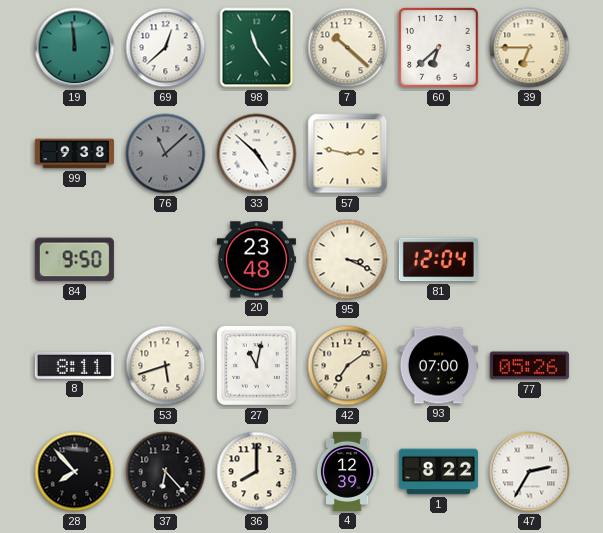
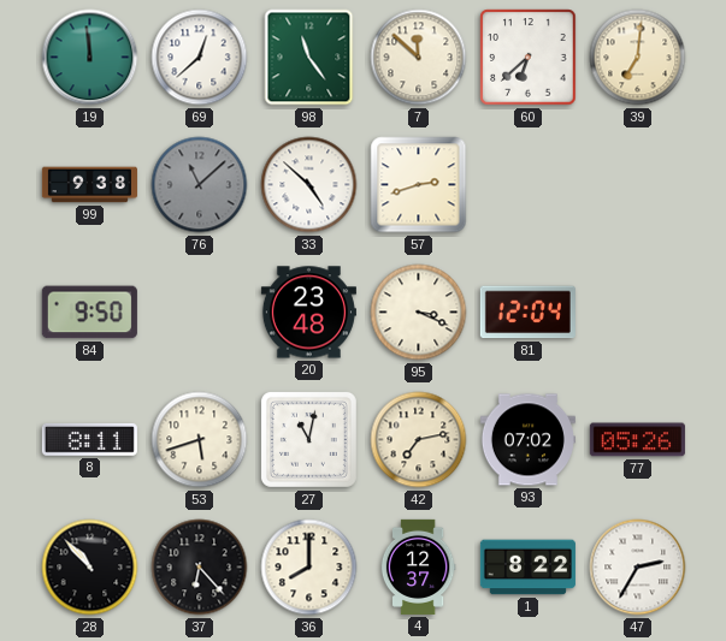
7: 10:22 -> 11:52
39: 6:45 -> 7:01
57: 2:47 -> 2:42
42: 7:09 -> 7:13
93: 07:00 -> 07:02
28: 7:53 -> 10:53
4: 12:39 -> 12:37
